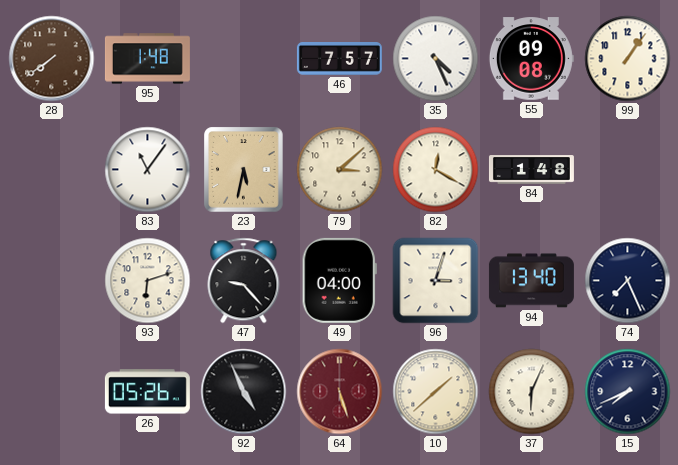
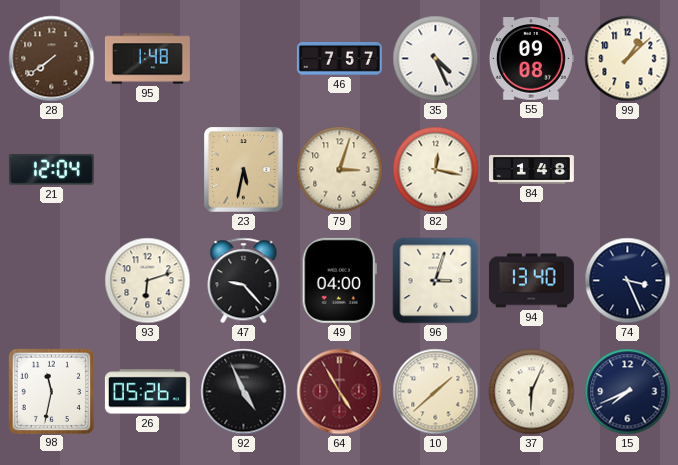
99: 1:06 -> 1:08
21: none -> 12:04
83: 11:06 -> none
79: 3:08 -> 3:03
82: 12:20 -> 12:17
74: 7:26 -> 3:26
98: none -> 11:32
64: 5:27 -> 4:55
